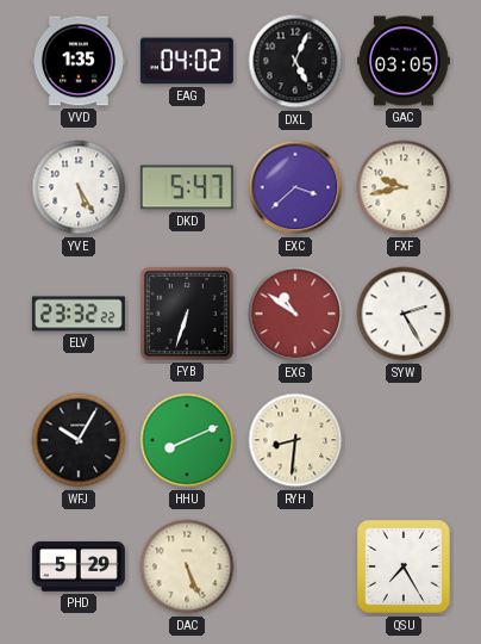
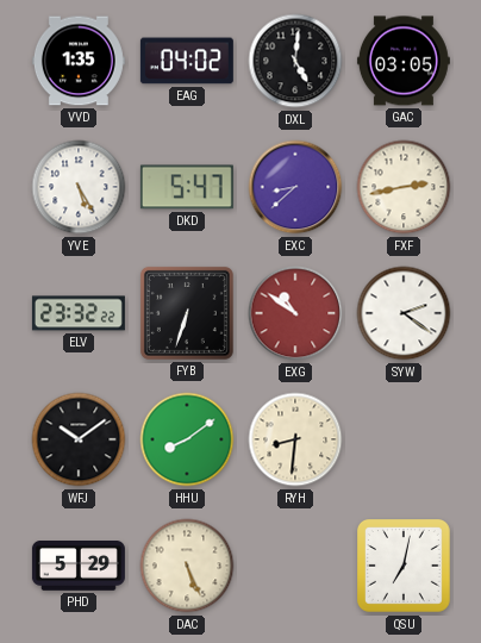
DXL: 5:04 -> 5:01
EXC: 3:38 -> 8:38
FXF: 9:43 -> 2:43
SYW: 2:25 -> 2:21
WFJ: 10:05 -> 10:09
HHU: 8:11 -> 8:09
QSU: 7:25 -> 7:02
